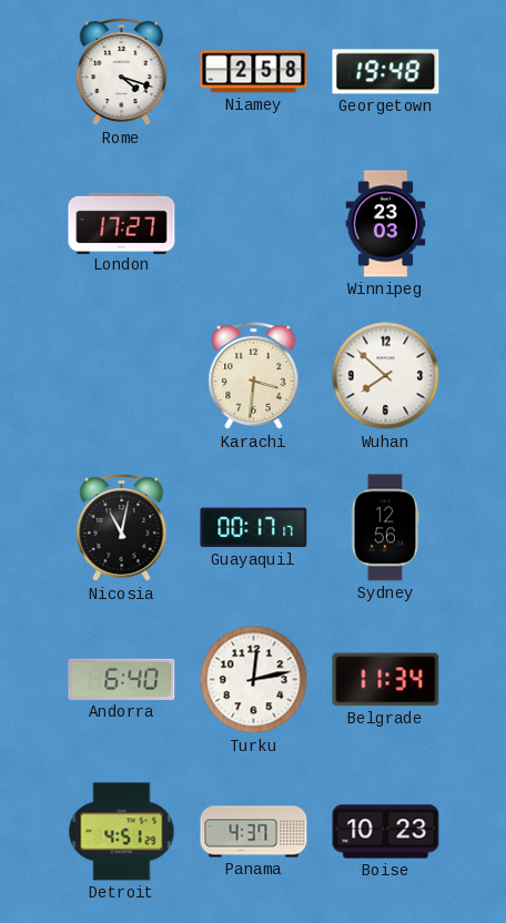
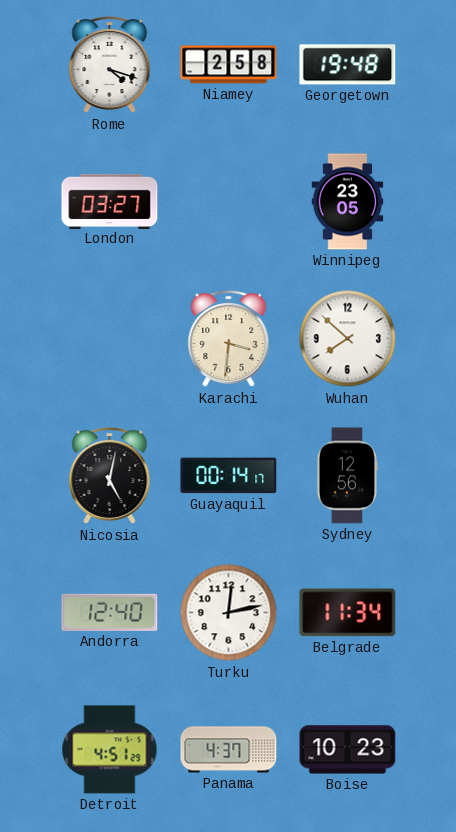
London: 17:27 -> 03:27
Winnipeg: 23:03 -> 23:05
Nicosia: 11:02 -> 5:02
Guayaquil: 00:17 -> 00:14
Andorra: 6:40 -> 12:40
